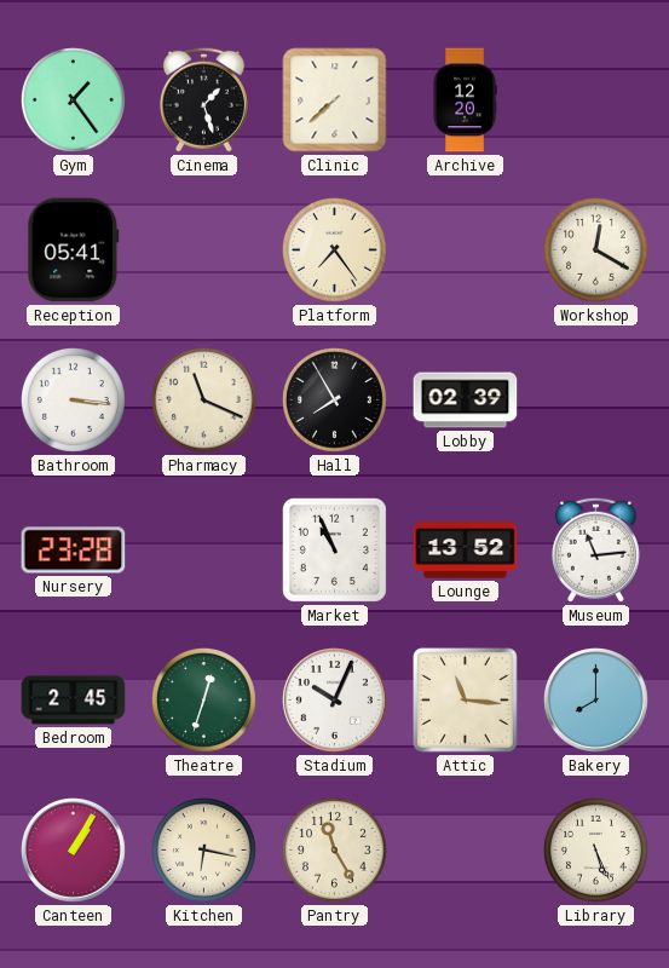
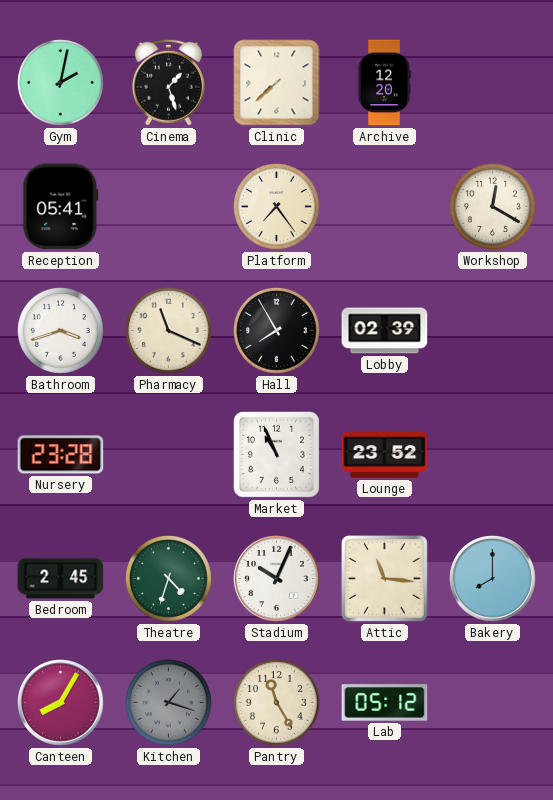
Gym: 1:24 -> 2:02
Bathroom: 3:16 -> 3:42
Lounge: 13:52 -> 23:52
Museum: 11:14 -> none
Theatre: 12:33 -> 4:33
Canteen: 1:05 -> 8:05
Kitchen: 6:17 -> 1:18
Kitchen dial: cream -> grey
Lab: none -> 05:12
Library: 5:26 -> none
